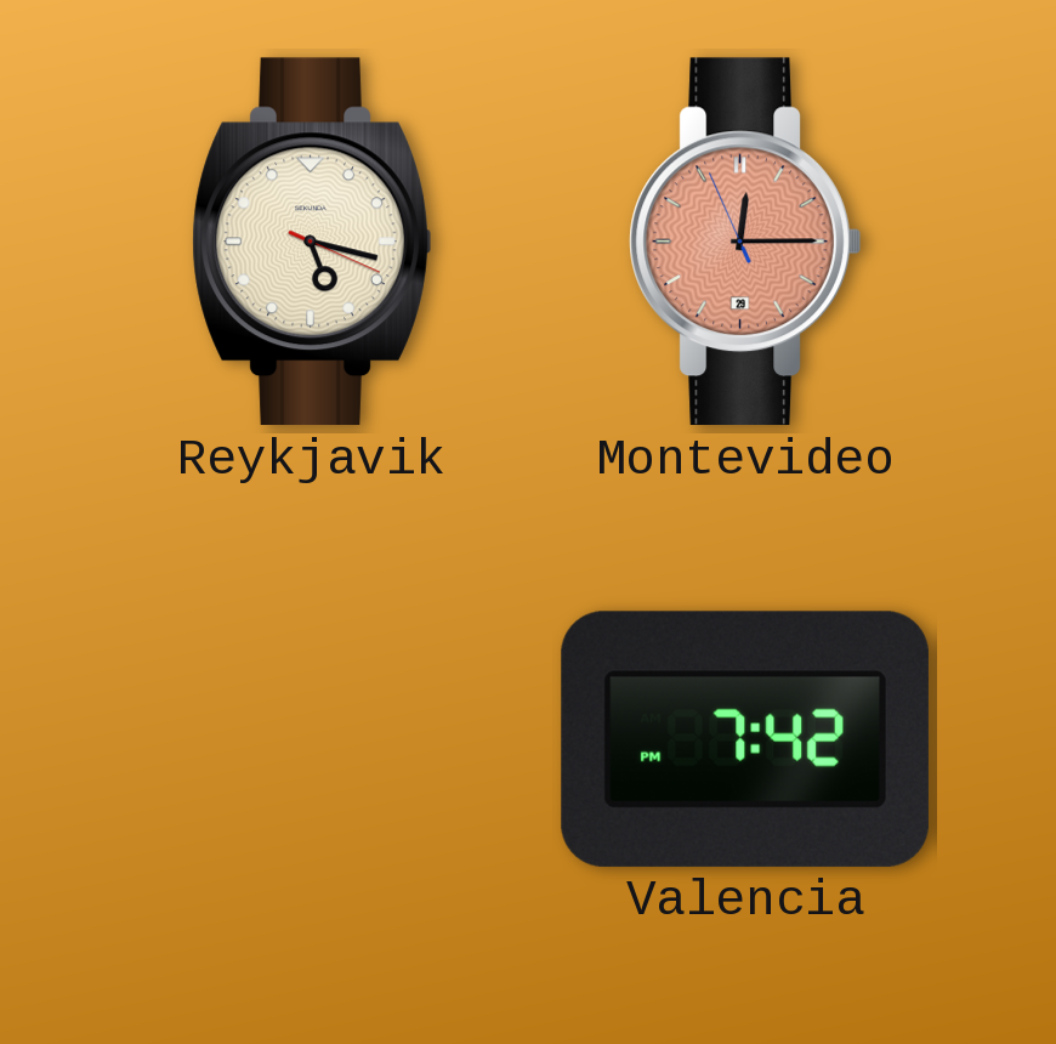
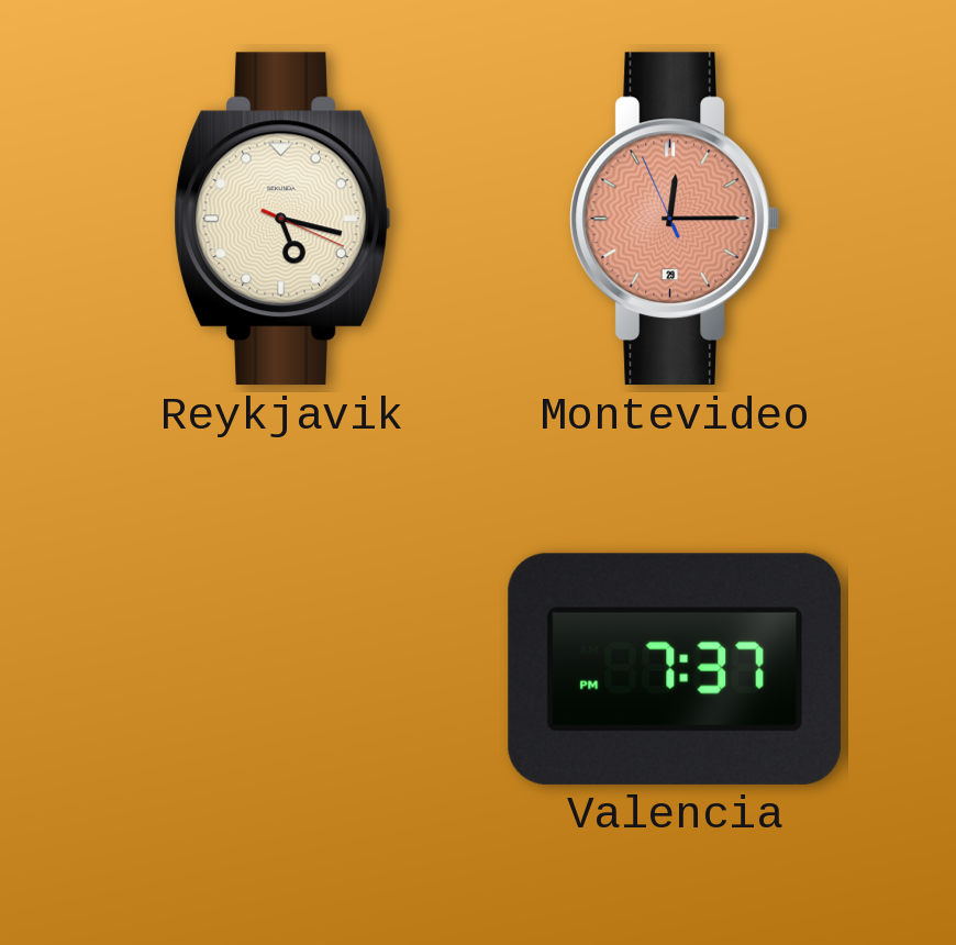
Valencia: 7:42 -> 7:37
